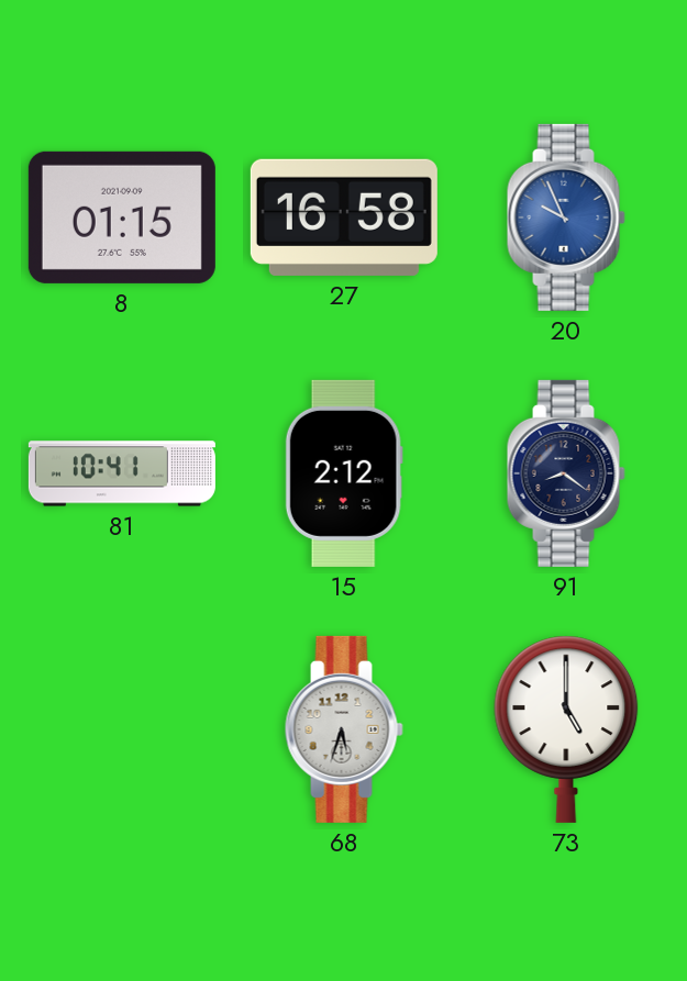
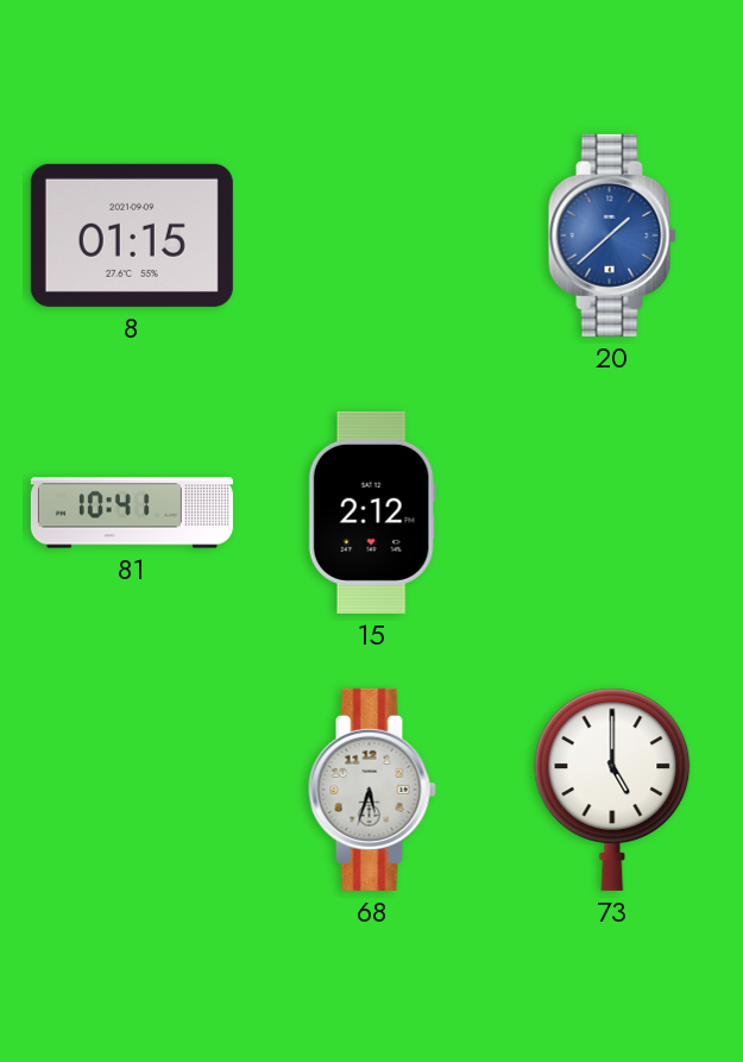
27: 16:58 -> none
20: 9:56 -> 1:38
91: 8:21 -> none
